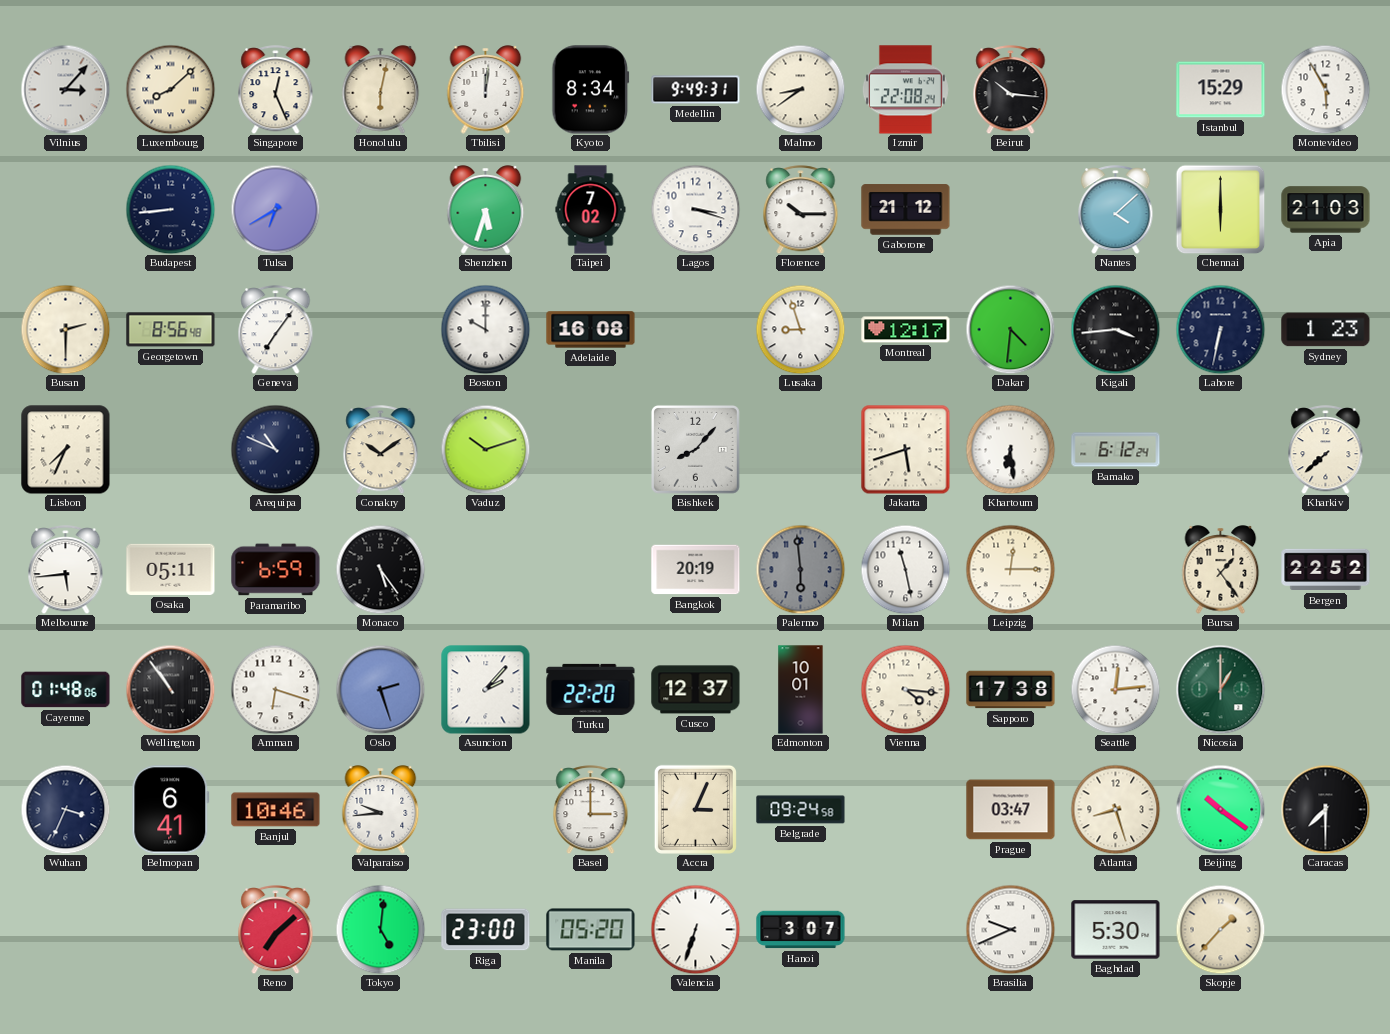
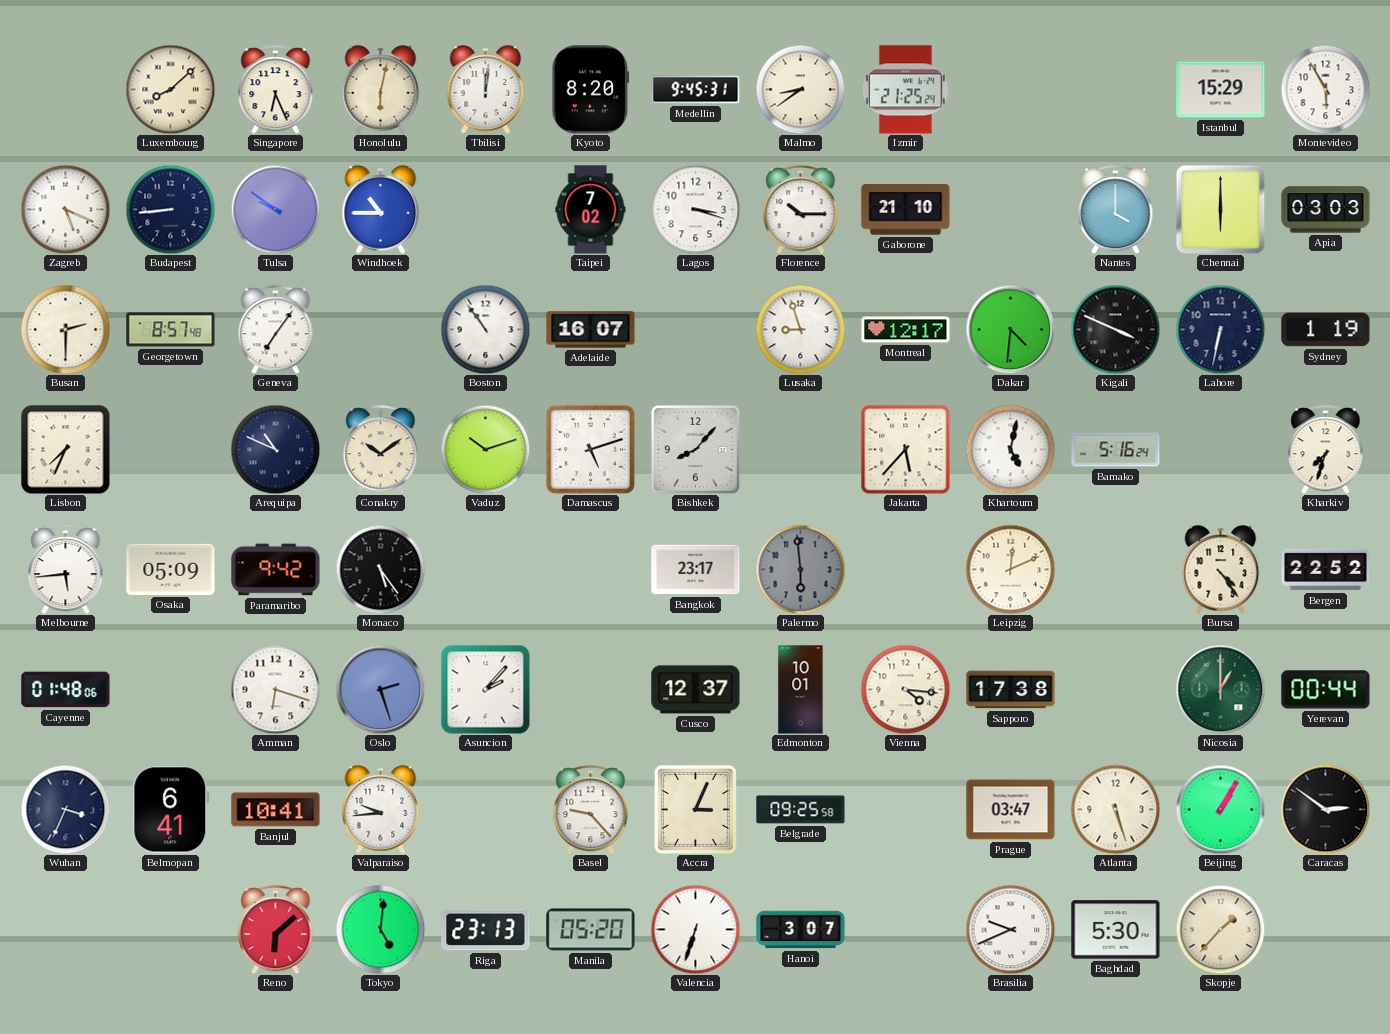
Vilnius: 3:07 -> none
Singapore: 12:26 -> 6:26
Kyoto: 8:34 -> 8:20
Medellin: 9:49 -> 9:45
Izmir: 22:08 -> 21:25
Beirut: 10:16 -> none
Zagreb: none -> 5:19
Tulsa: 6:40 -> 9:51
Windhoek: none -> 10:45
Shenzhen: 5:33 -> none
Gaborone: 21:12 -> 21:10
Nantes: 4:08 -> 4:00
Apia: 21:03 -> 03:03
Georgetown: 8:56 -> 8:57
Boston: 10:00 -> 10:54
Adelaide: 16:08 -> 16:07
Kigali: 3:44 -> 3:49
Sydney: 1:23 -> 1:19
Damascus: none -> 5:12
Jakarta: 5:42 -> 5:37
Khartoum: 6:29 -> 5:02
Bamako: 6:12 -> 5:16
Kharkiv: 7:38 -> 7:33
Osaka: 05:11 -> 05:09
Paramaribo: 6:59 -> 9:42
Bangkok: 20:19 -> 23:17
Milan: 11:28 -> none
Leipzig: 12:15 -> 12:11
Bursa: 1:24 -> 4:24
Wellington: 10:54 -> none
Turku: 22:20 -> none
Seattle: 12:14 -> none
Yerevan: none -> 00:44
Banjul: 10:46 -> 10:41
Basel: 3:00 -> 9:23
Belgrade: 09:24 -> 09:25
Atlanta: 8:27 -> 5:27
Beijing: 10:21 -> 1:05
Caracas: 7:30 -> 2:51
Reno: 7:08 -> 6:08
Riga: 23:00 -> 23:13
